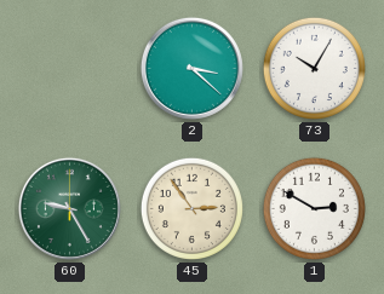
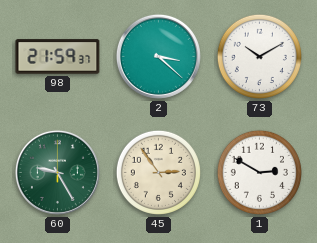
98: none -> 21:59
73: 10:05 -> 10:10
